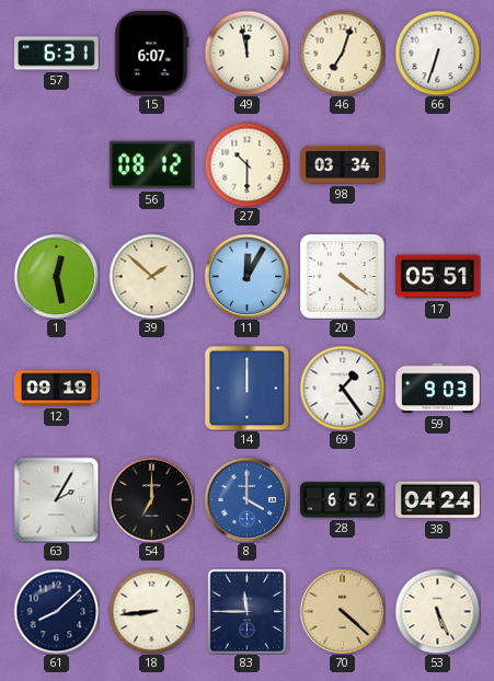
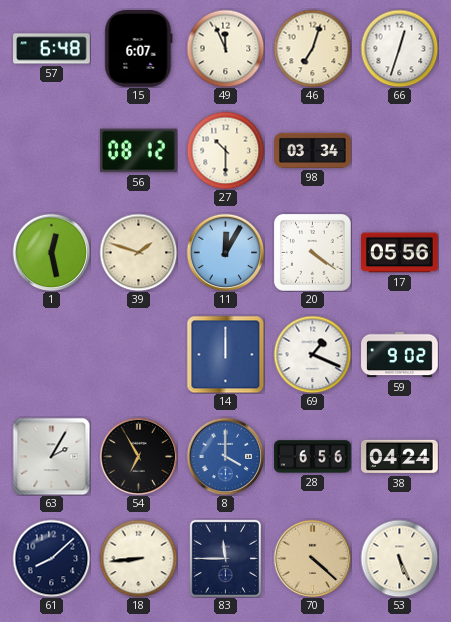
57: 6:31 -> 6:48
49: 11:58 -> 11:56
66: 6:33 -> 12:33
39: 1:52 -> 1:48
17: 05:51 -> 05:56
12: 09:19 -> none
69: 1:24 -> 1:19
59: 9:03 -> 9:02
54: 7:00 -> 6:55
28: 6:52 -> 6:56
